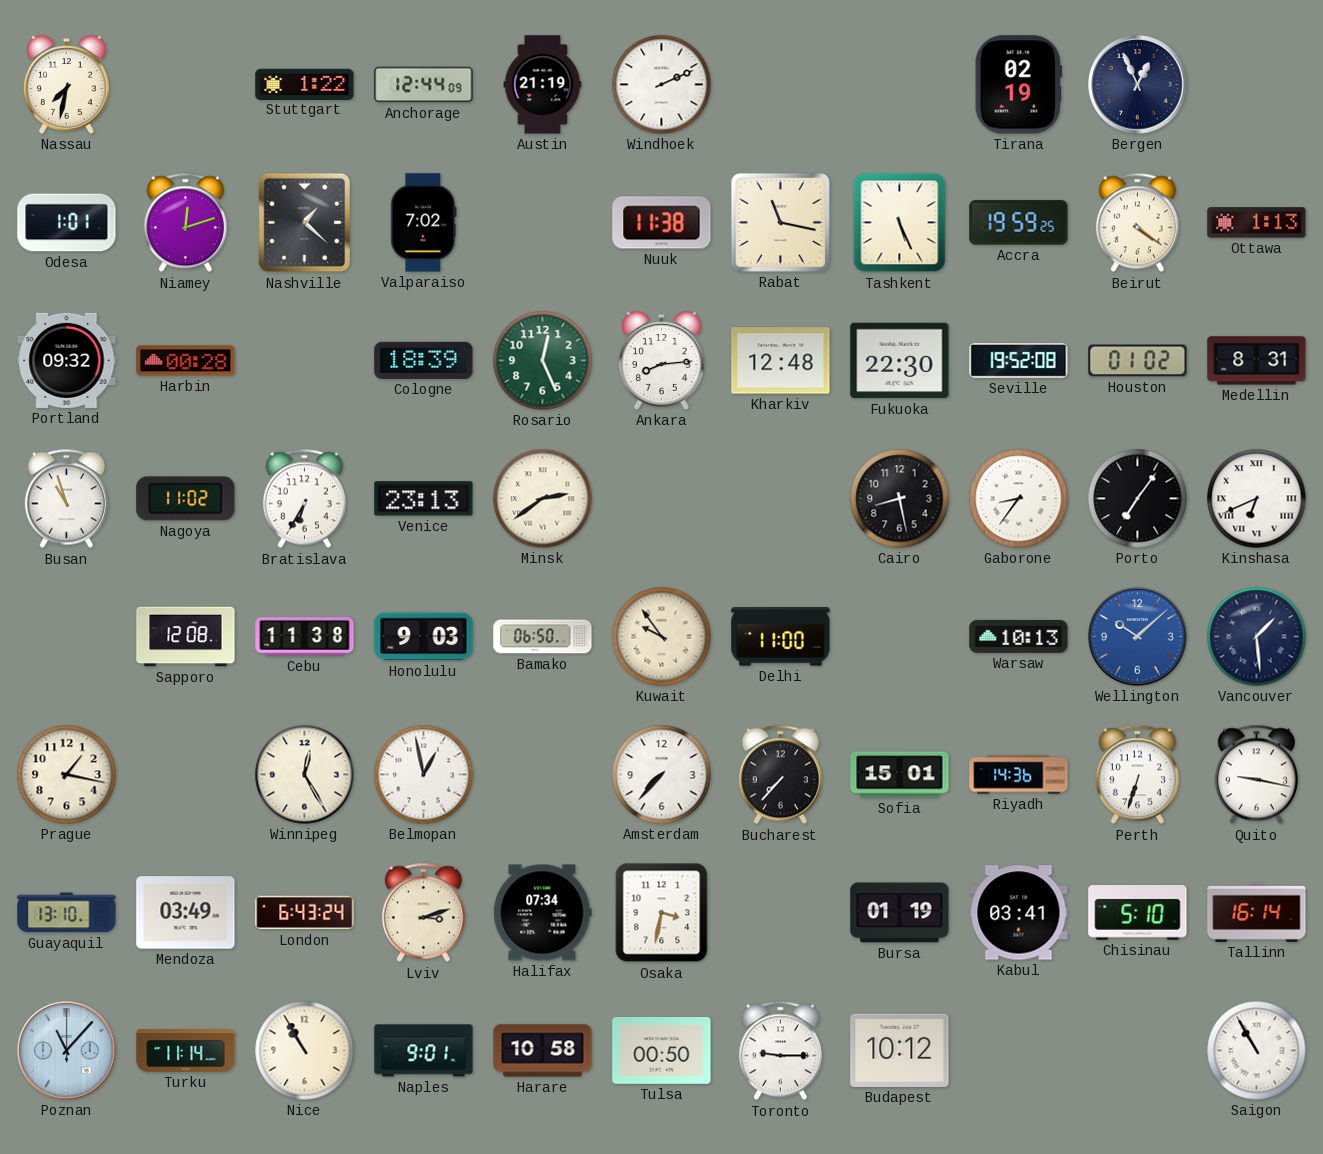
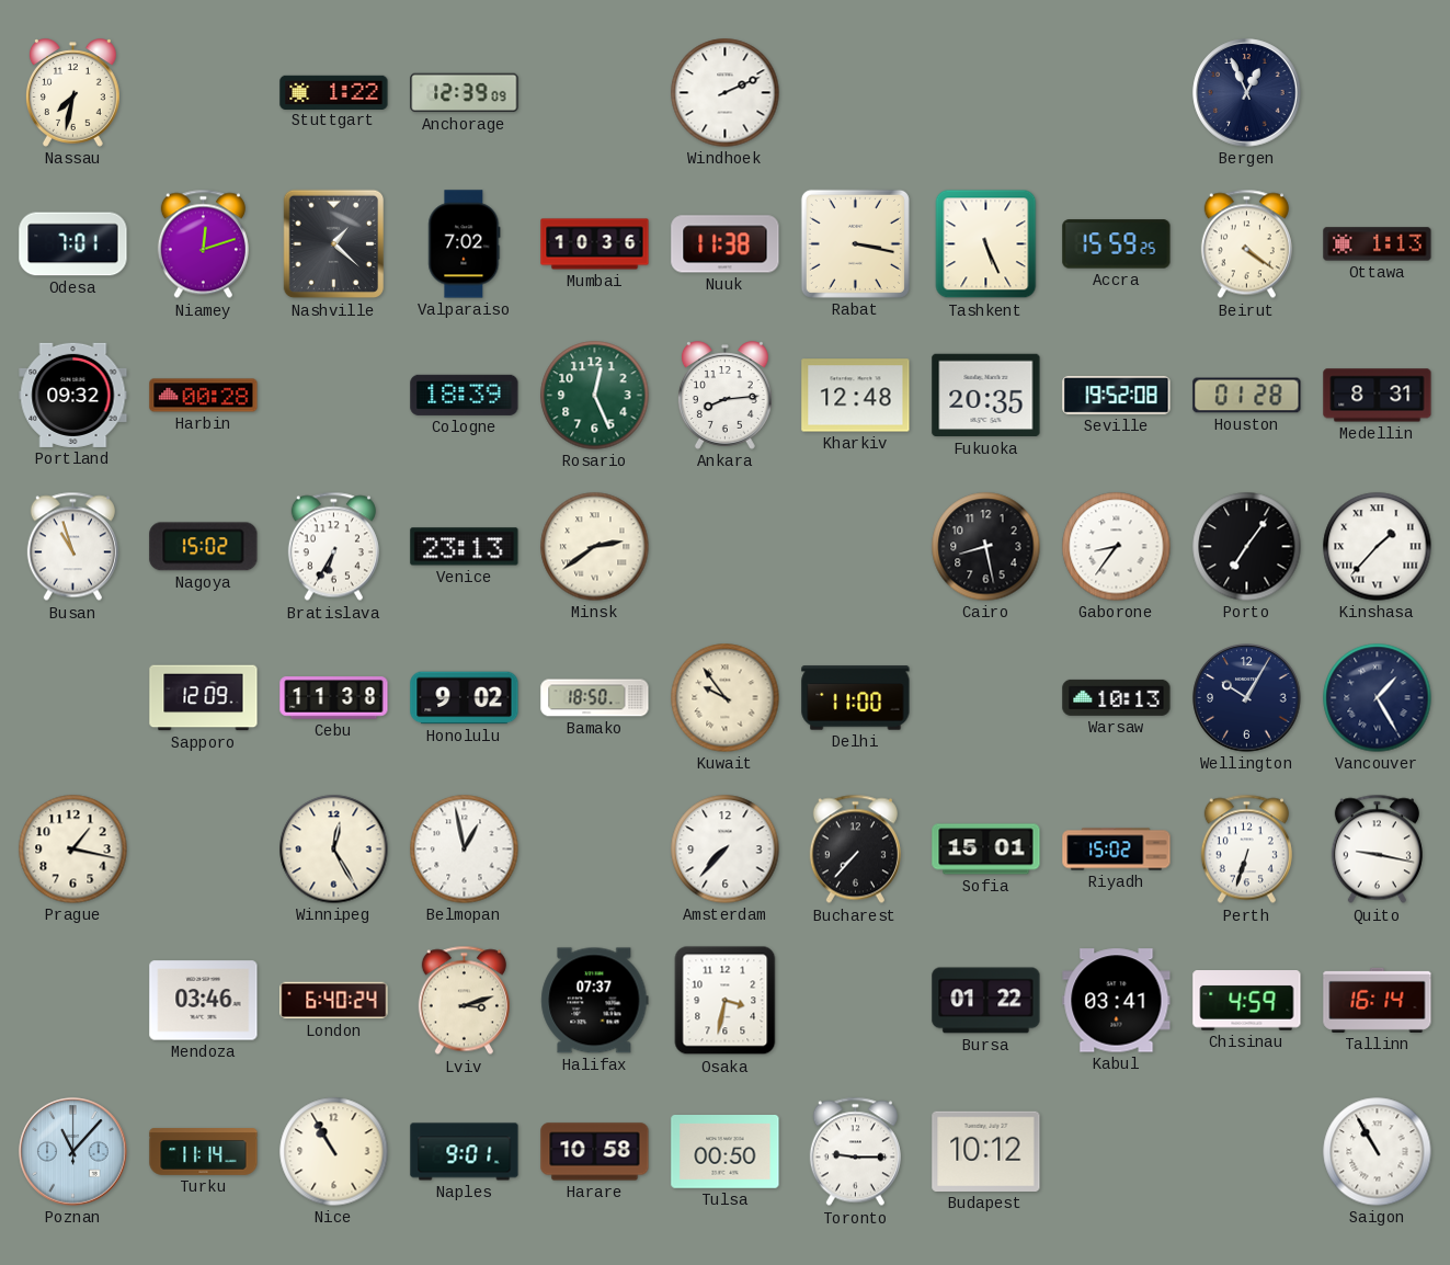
Anchorage: 12:44 -> 12:39
Austin: 21:19 -> none
Tirana: 02:19 -> none
Odesa: 1:01 -> 7:01
Mumbai: none -> 10:36
Rabat: 11:17 -> 3:17
Accra: 19:59 -> 15:59
Fukuoka: 22:30 -> 20:35
Houston: 01:02 -> 01:28
Nagoya: 11:02 -> 15:02
Kinshasa: 6:41 -> 1:37
Sapporo: 12:08 -> 12:09
Honolulu: 9:03 -> 9:02
Bamako: 06:50 -> 18:50
Wellington: 10:08 -> 10:05
Wellington dial: blue -> navy
Vancouver: 1:29 -> 1:25
Riyadh: 14:36 -> 15:02
Guayaquil: 13:10 -> none
Mendoza: 03:49 -> 03:46
London: 6:43 -> 6:40
Halifax: 07:34 -> 07:37
Bursa: 01:19 -> 01:22
Chisinau: 5:10 -> 4:59
